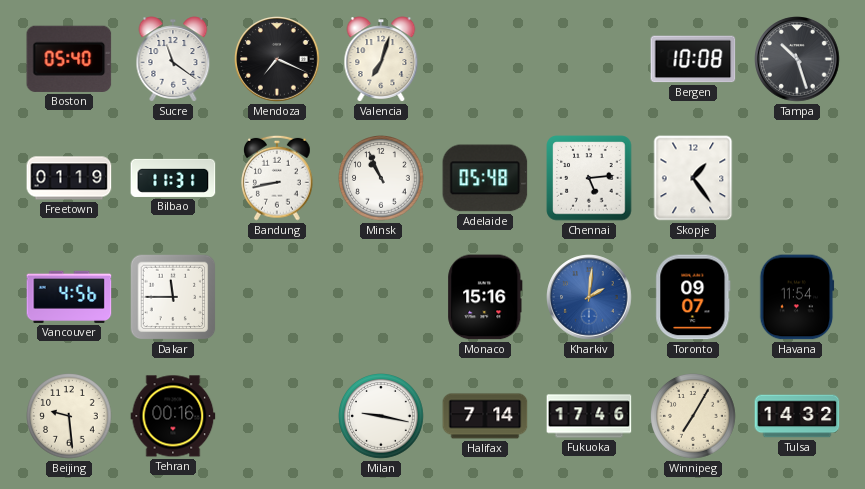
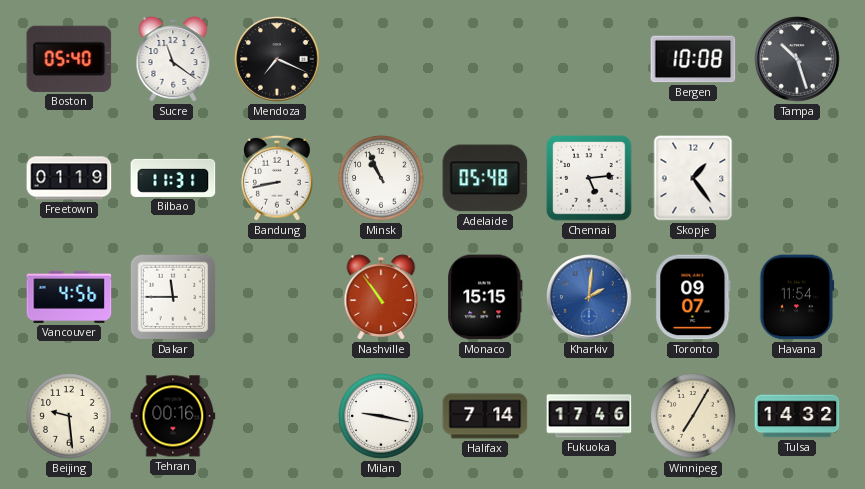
Valencia: 7:03 -> none
Nashville: none -> 10:54
Monaco: 15:16 -> 15:15
